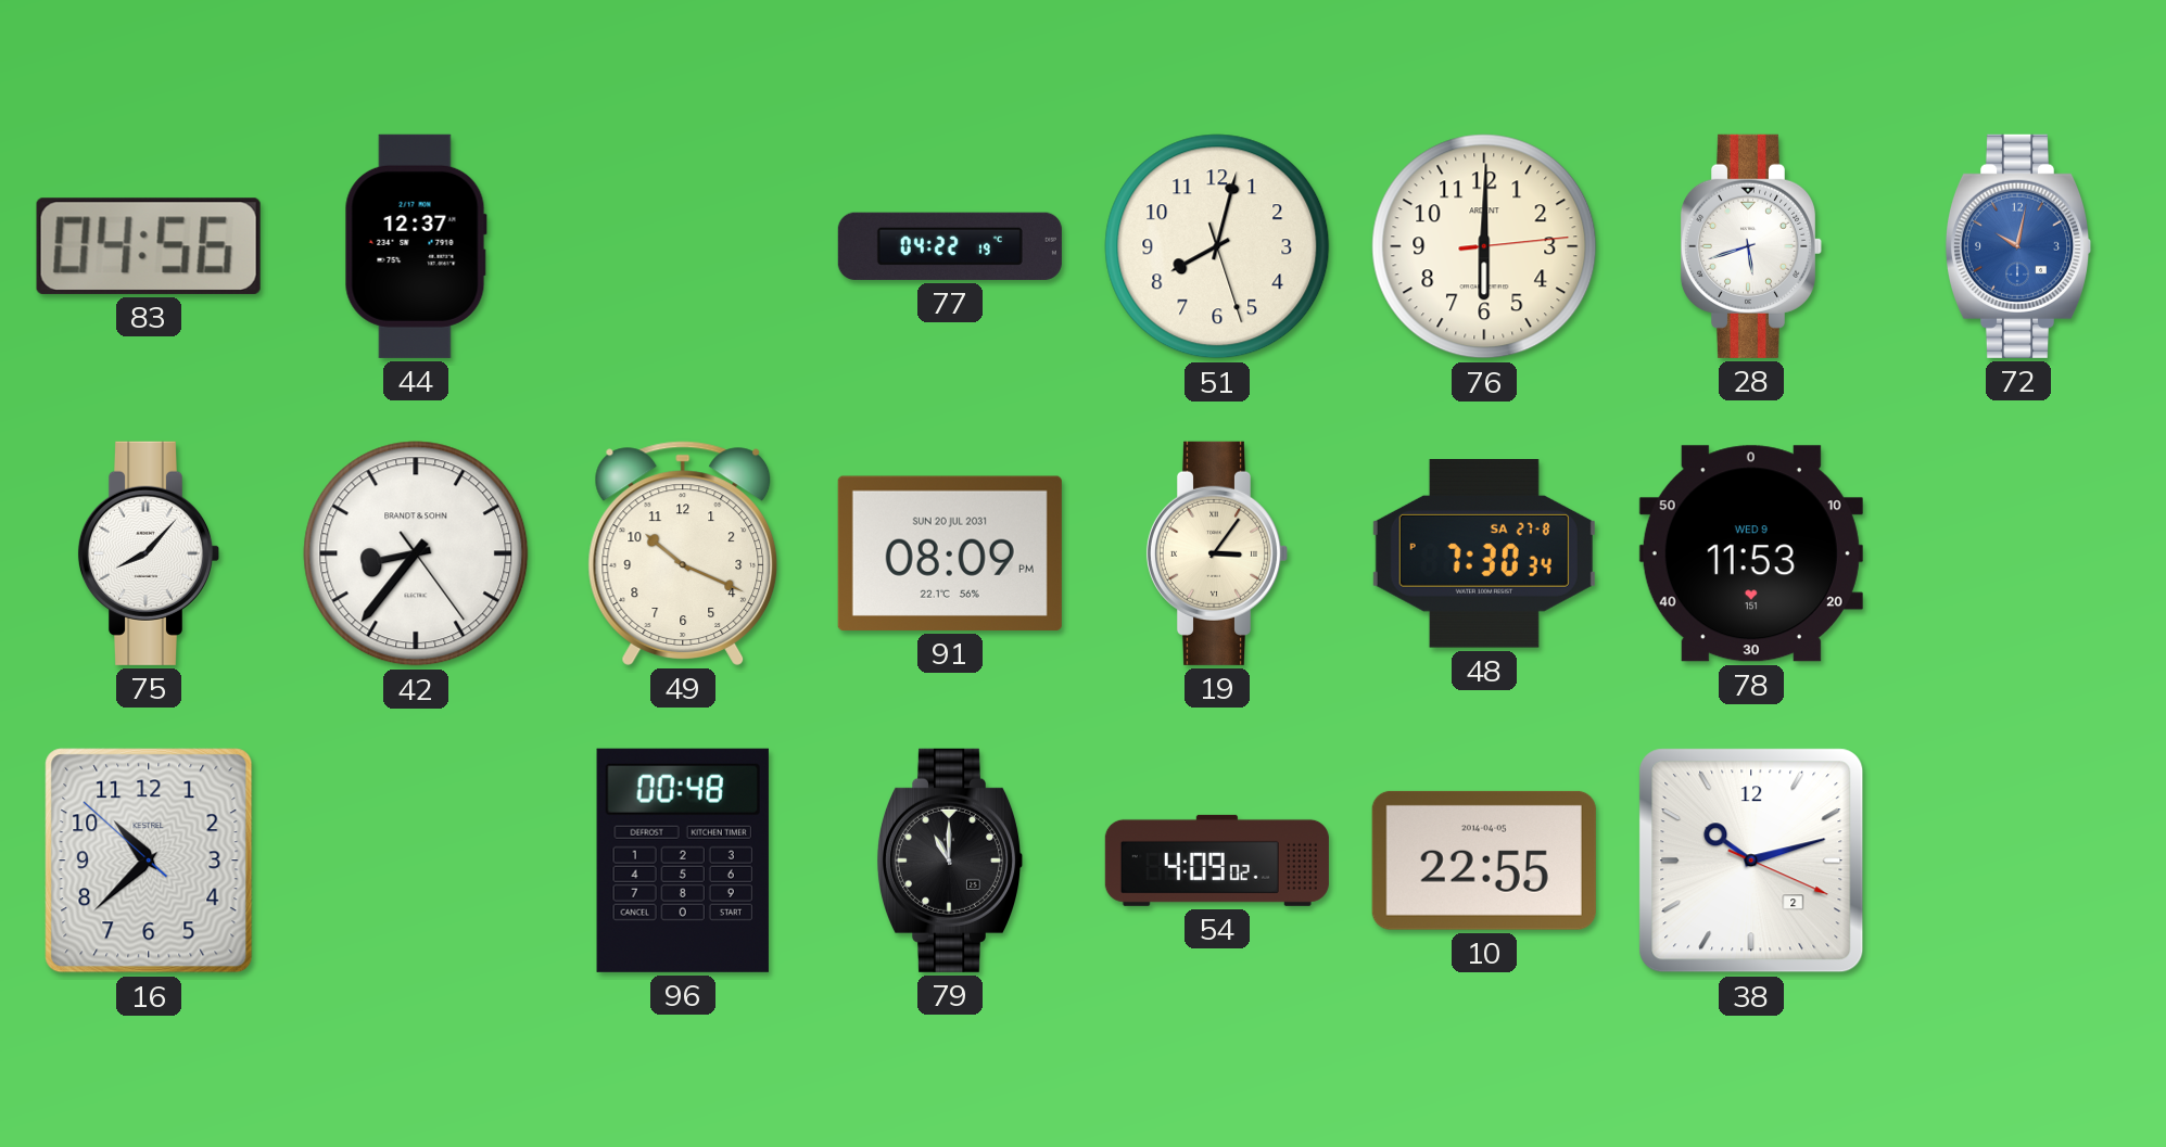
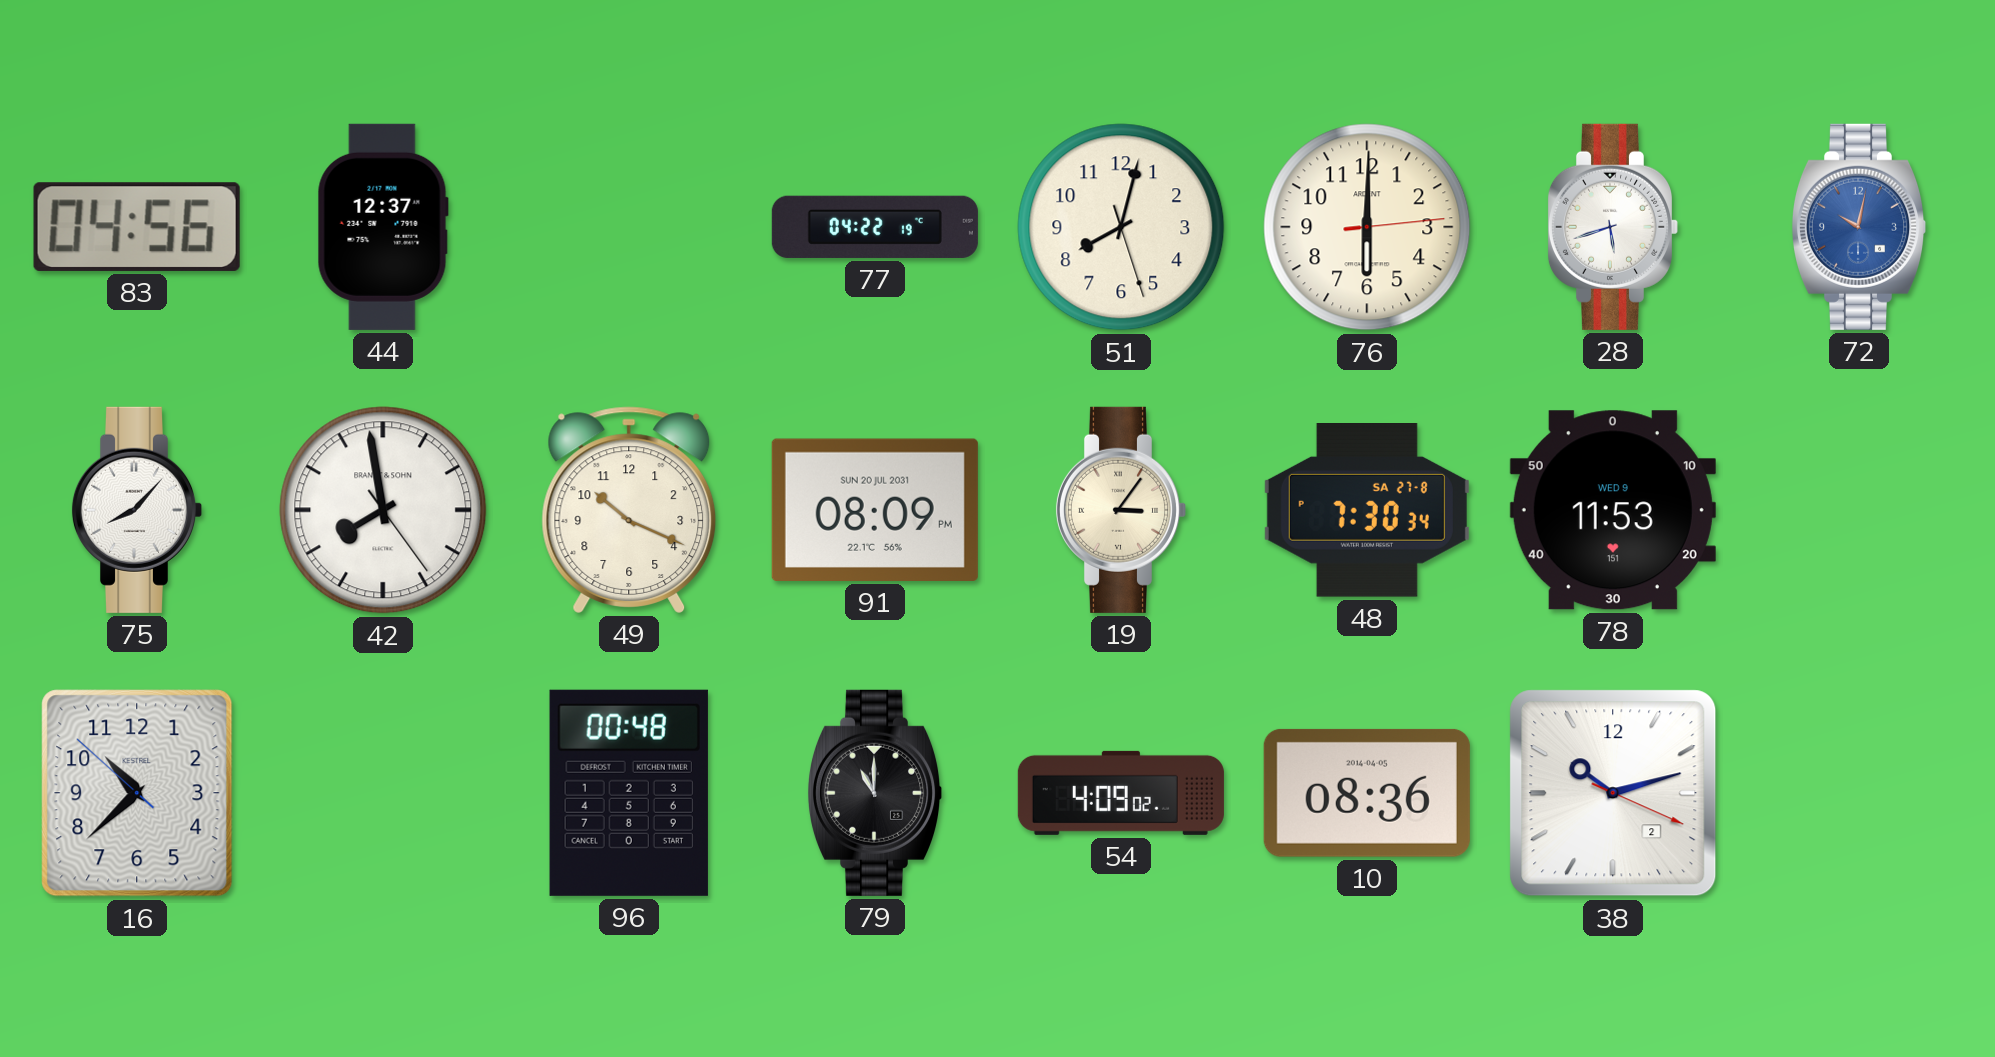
42: 8:36 -> 7:58
10: 22:55 -> 08:36
